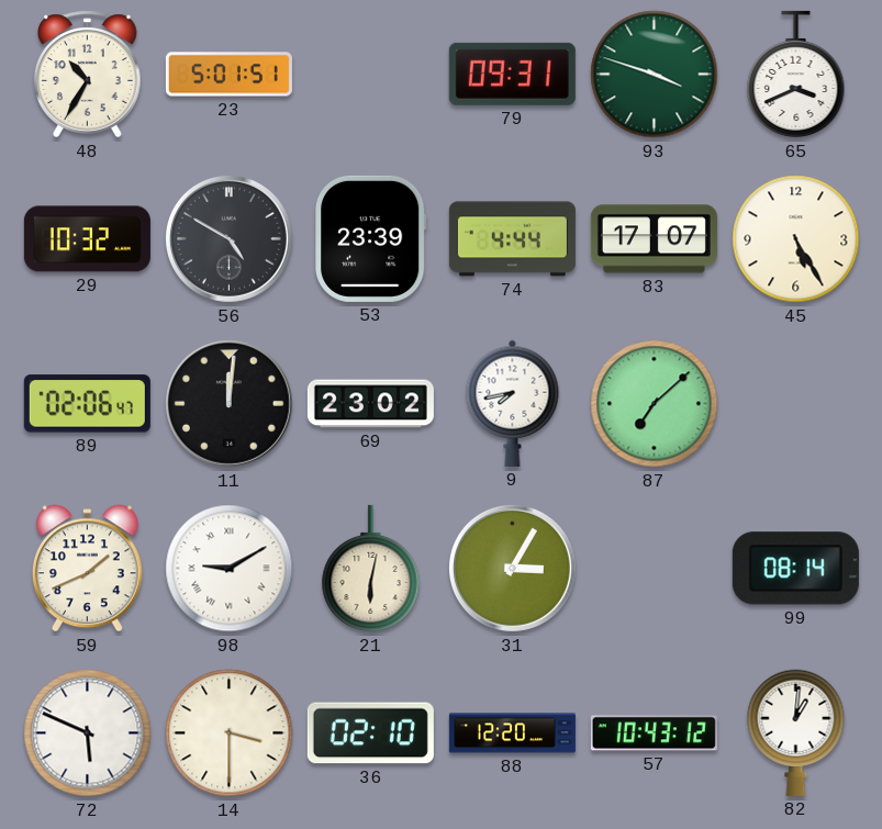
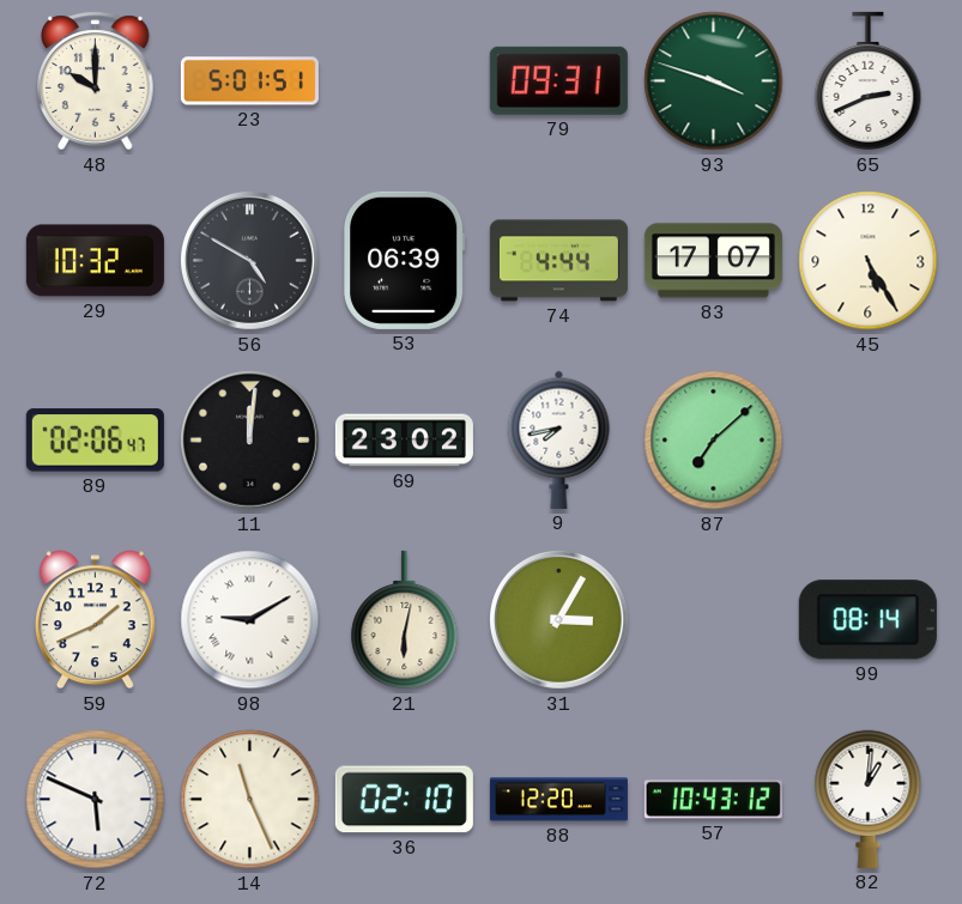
48: 10:35 -> 10:00
65: 3:41 -> 2:41
53: 23:39 -> 06:39
14: 3:30 -> 11:26
